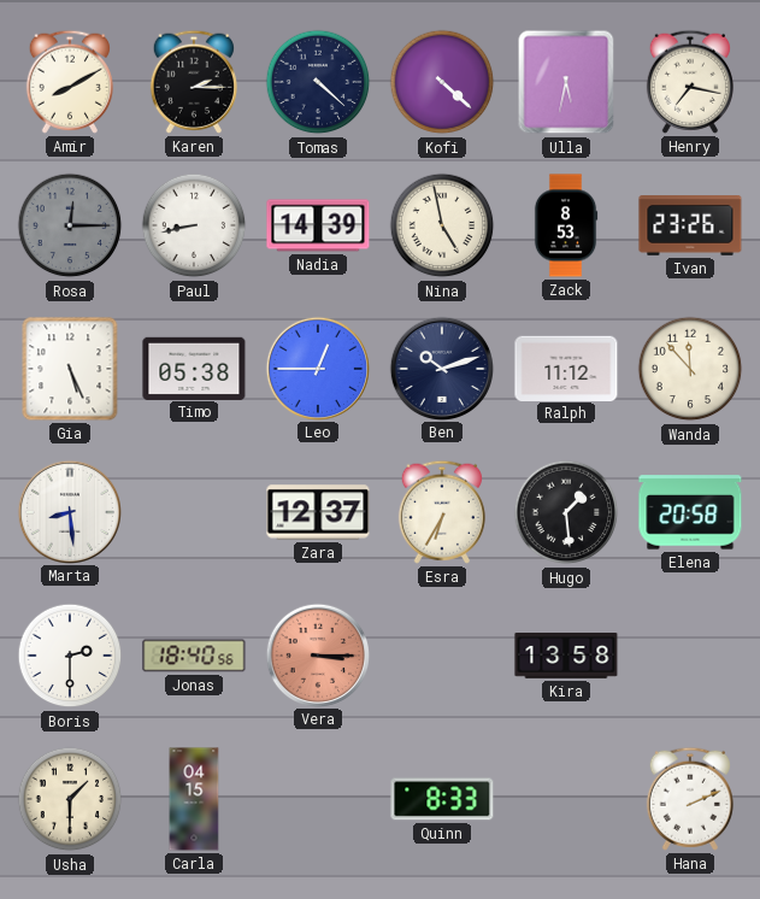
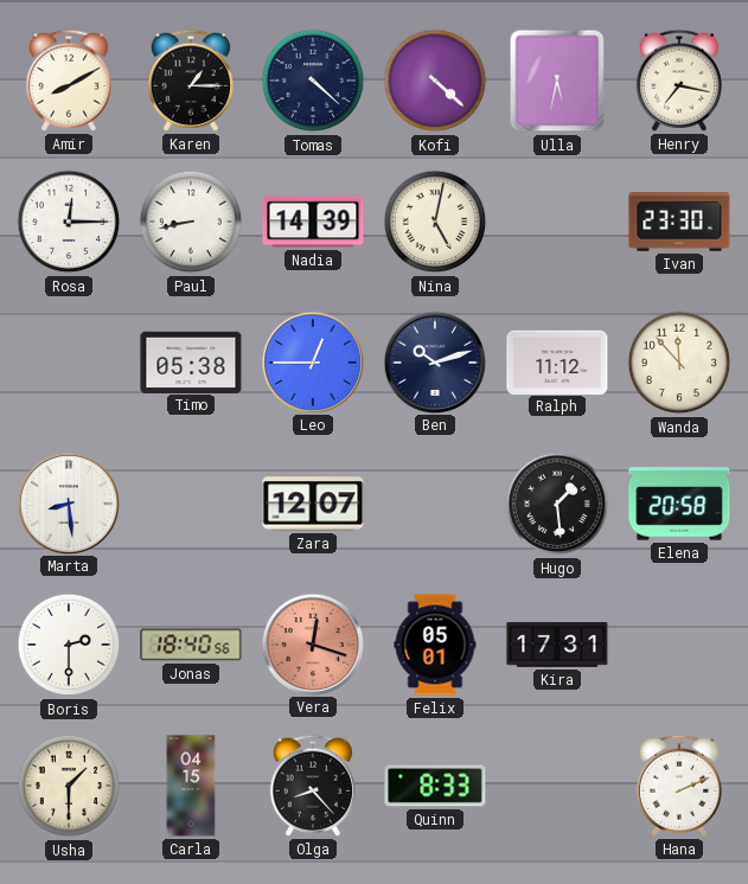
Karen: 2:15 -> 1:15
Rosa dial: grey -> white
Nina: 4:58 -> 5:02
Zack: 8:53 -> none
Ivan: 23:26 -> 23:30
Gia: 5:26 -> none
Zara: 12:37 -> 12:07
Esra: 6:35 -> none
Vera: 3:15 -> 12:18
Felix: none -> 05:01
Kira: 13:58 -> 17:31
Olga: none -> 8:23
